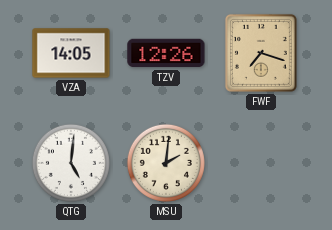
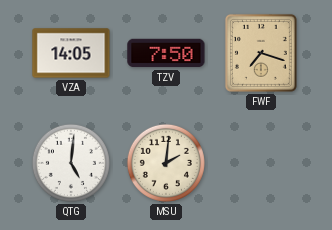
TZV: 12:26 -> 7:50
